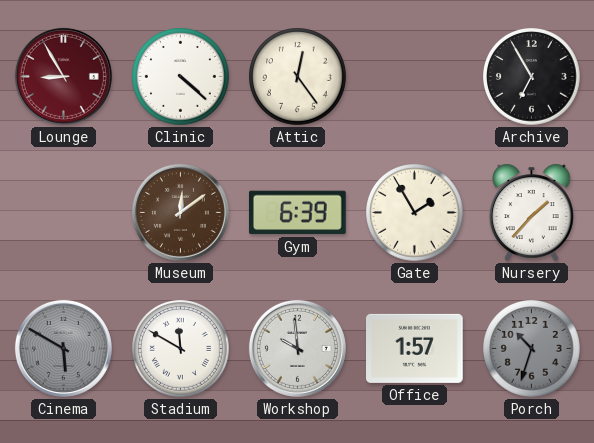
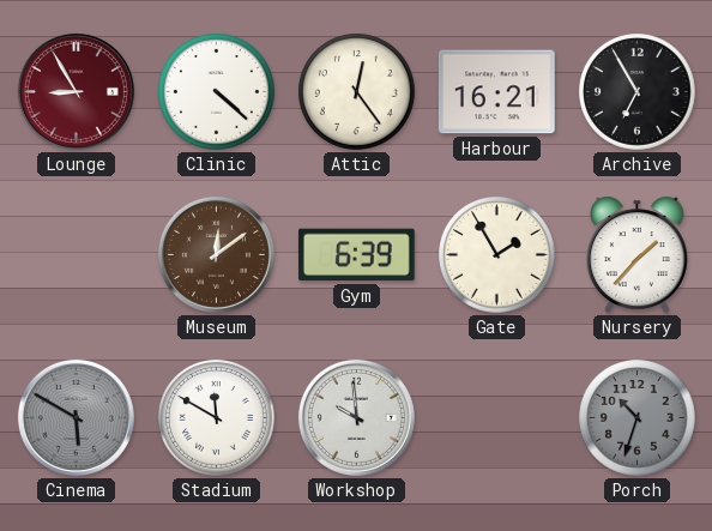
Harbour: none -> 16:21
Office: 1:57 -> none
